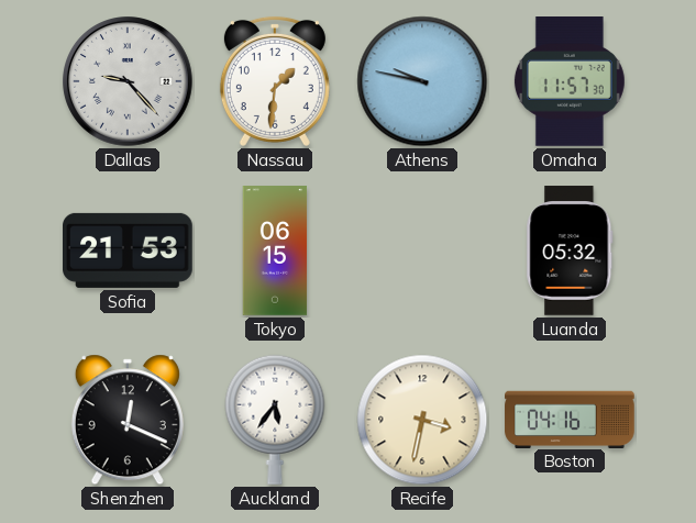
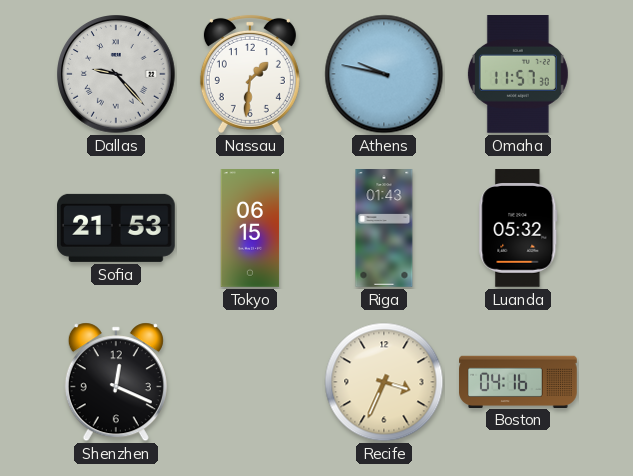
Riga: none -> 01:43
Auckland: 5:36 -> none
Recife: 3:32 -> 3:34
